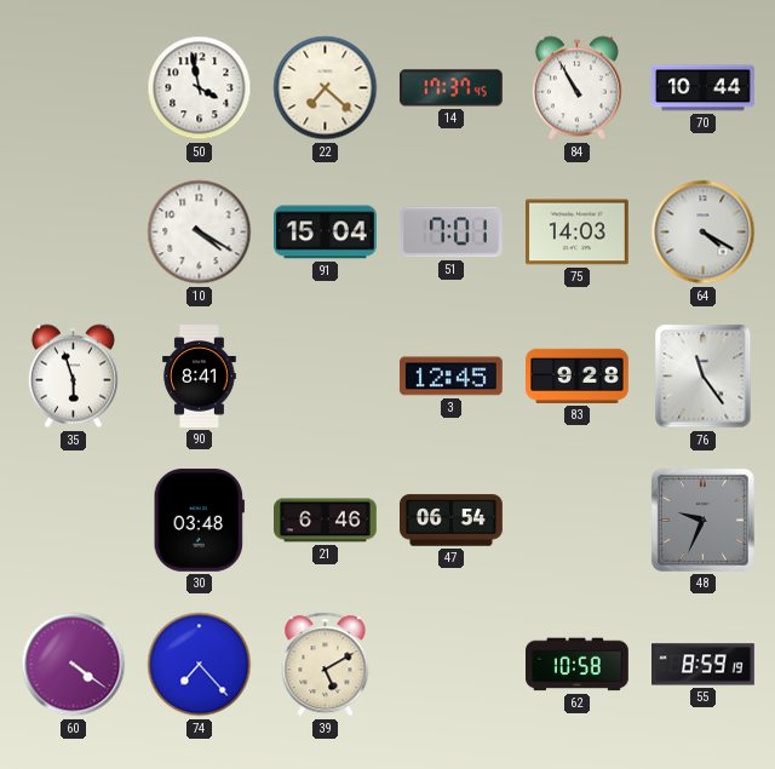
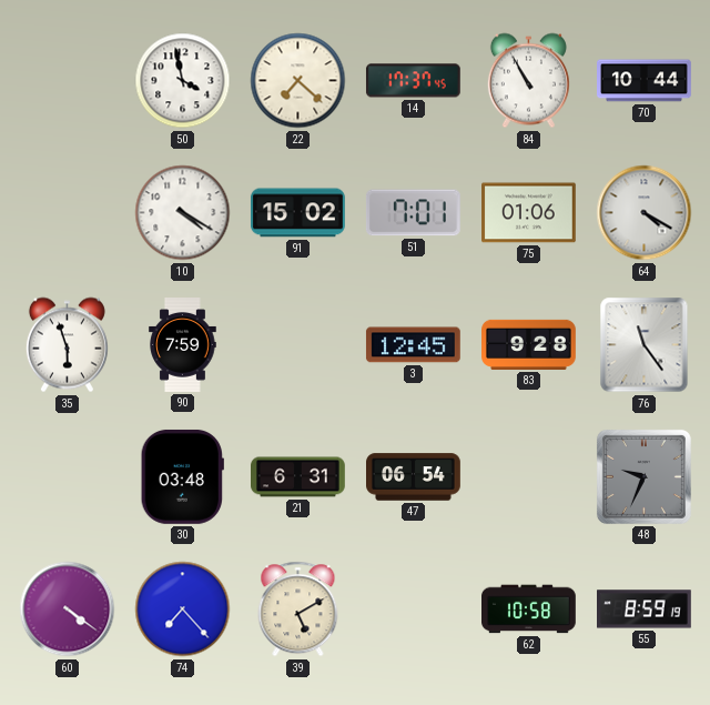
91: 15:04 -> 15:02
75: 14:03 -> 01:06
90: 8:41 -> 7:59
21: 6:46 -> 6:31
